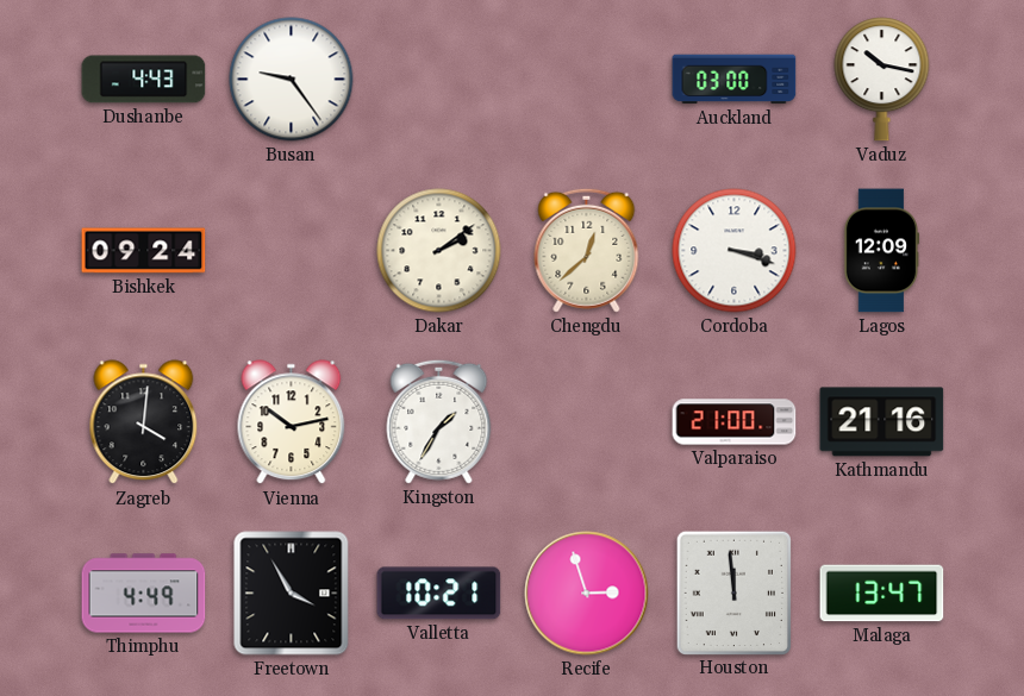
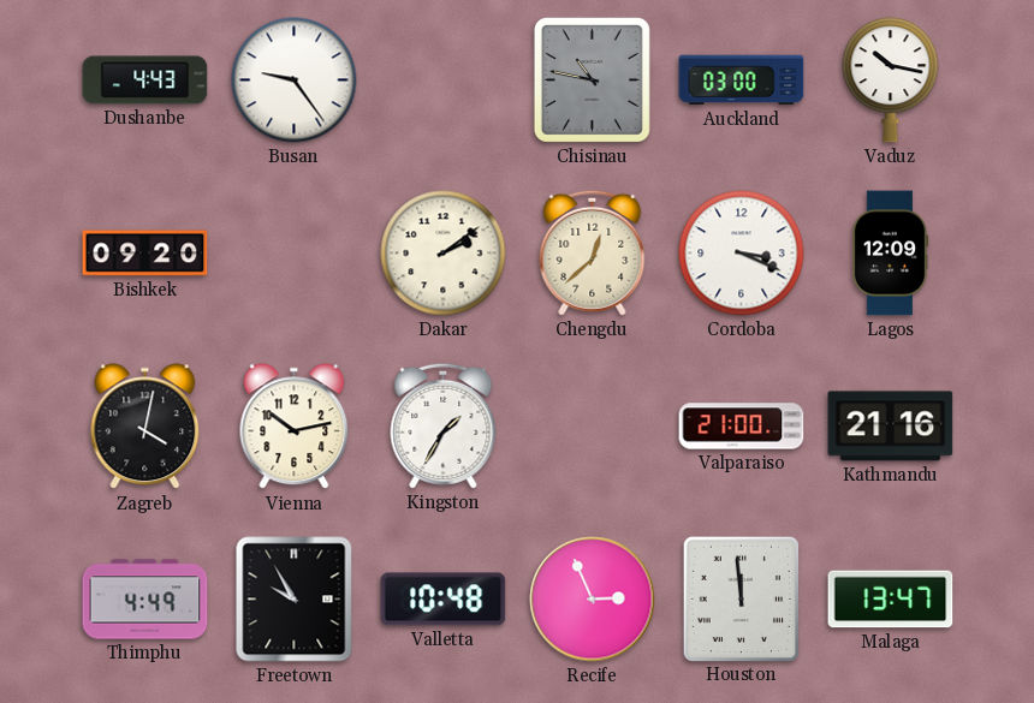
Chisinau: none -> 10:47
Bishkek: 09:24 -> 09:20
Cordoba: 3:18 -> 3:19
Zagreb: 4:01 -> 4:02
Freetown: 3:55 -> 9:55
Valletta: 10:21 -> 10:48
Recife: 2:57 -> 2:56
